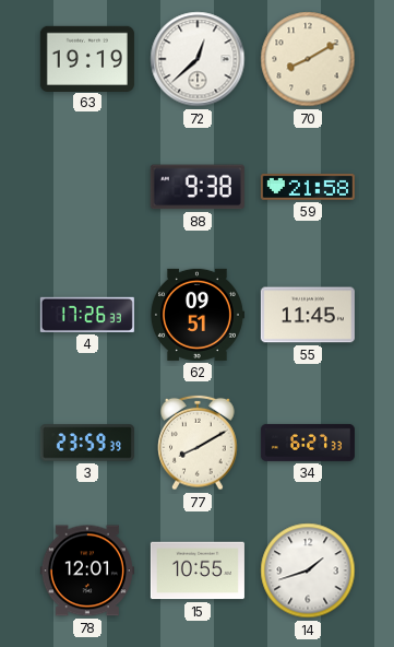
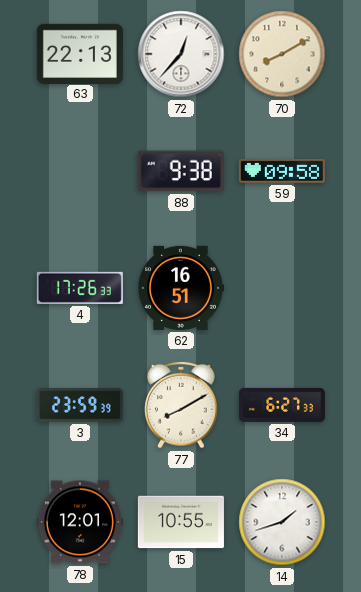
63: 19:19 -> 22:13
72: 12:38 -> 12:37
59: 21:58 -> 09:58
62: 09:51 -> 16:51
55: 11:45 -> none
